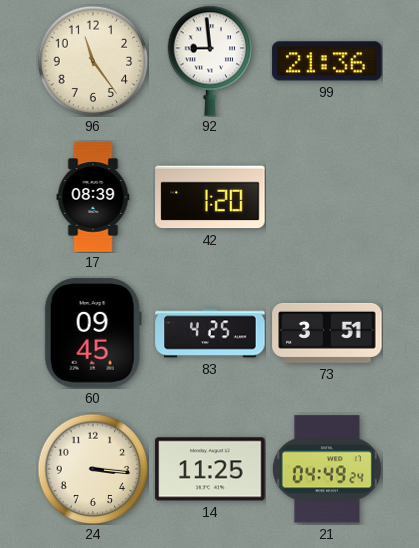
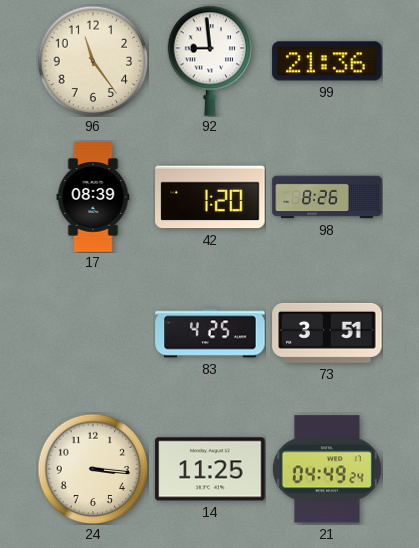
98: none -> 8:26
60: 09:45 -> none
